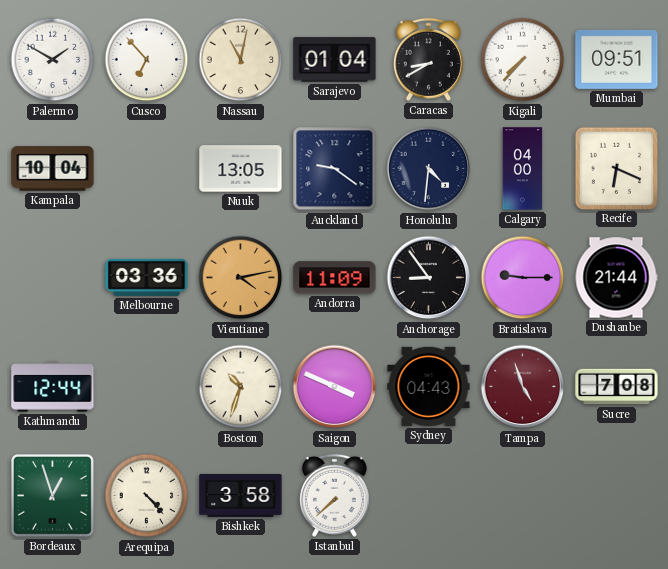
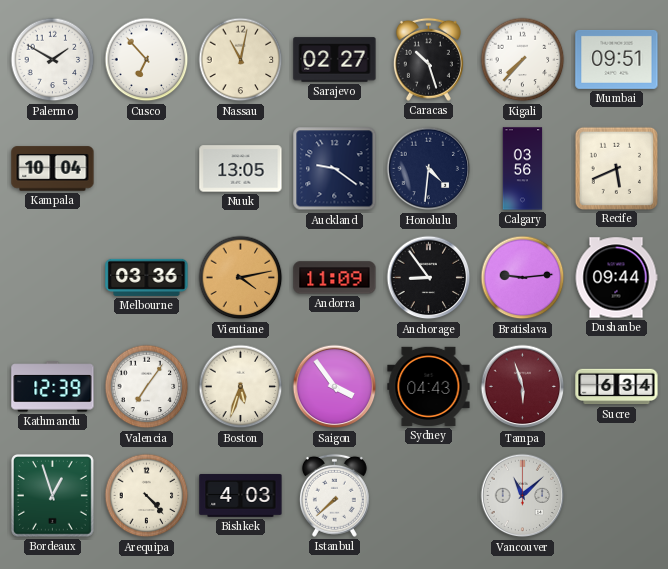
Sarajevo: 01:04 -> 02:27
Caracas: 8:40 -> 10:27
Calgary: 04:00 -> 03:56
Recife: 6:19 -> 5:41
Bratislava: 9:15 -> 9:14
Dushanbe: 21:44 -> 09:44
Kathmandu: 12:44 -> 12:39
Valencia: none -> 7:06
Boston: 10:33 -> 5:33
Saigon: 3:49 -> 3:54
Tampa: 4:57 -> 5:57
Sucre: 7:08 -> 6:34
Bishkek: 3:58 -> 4:03
Vancouver: none -> 11:08
